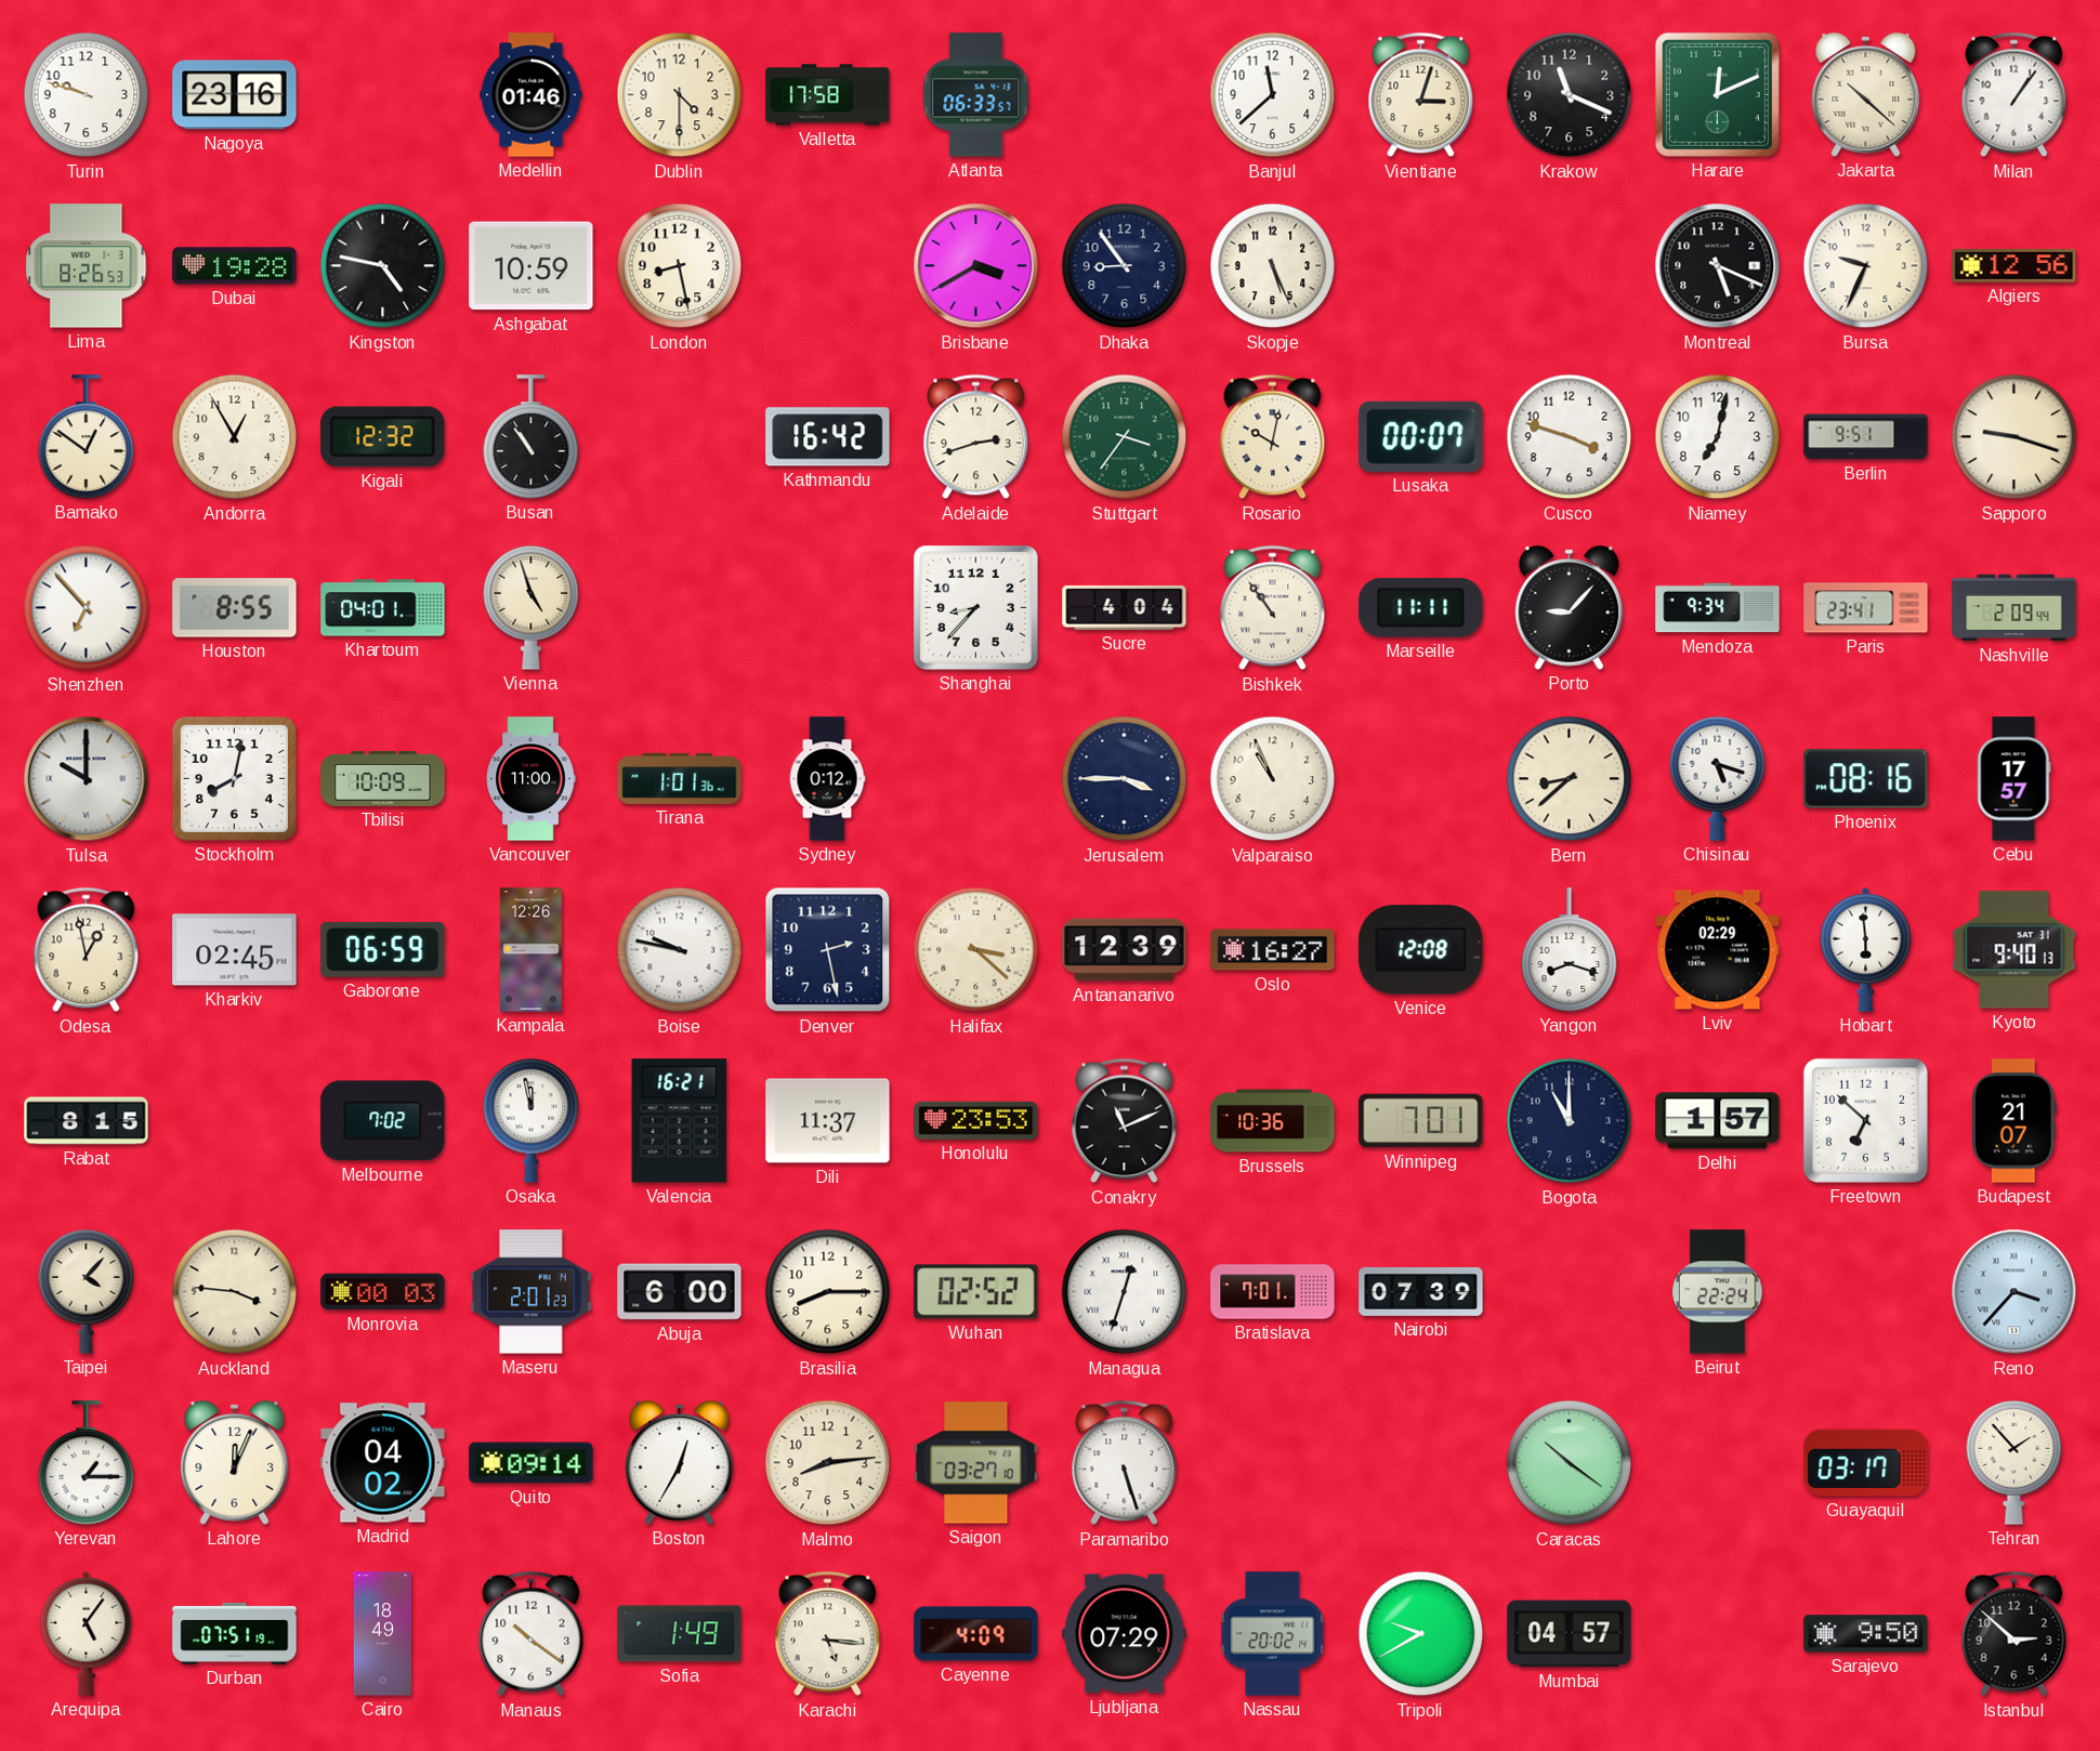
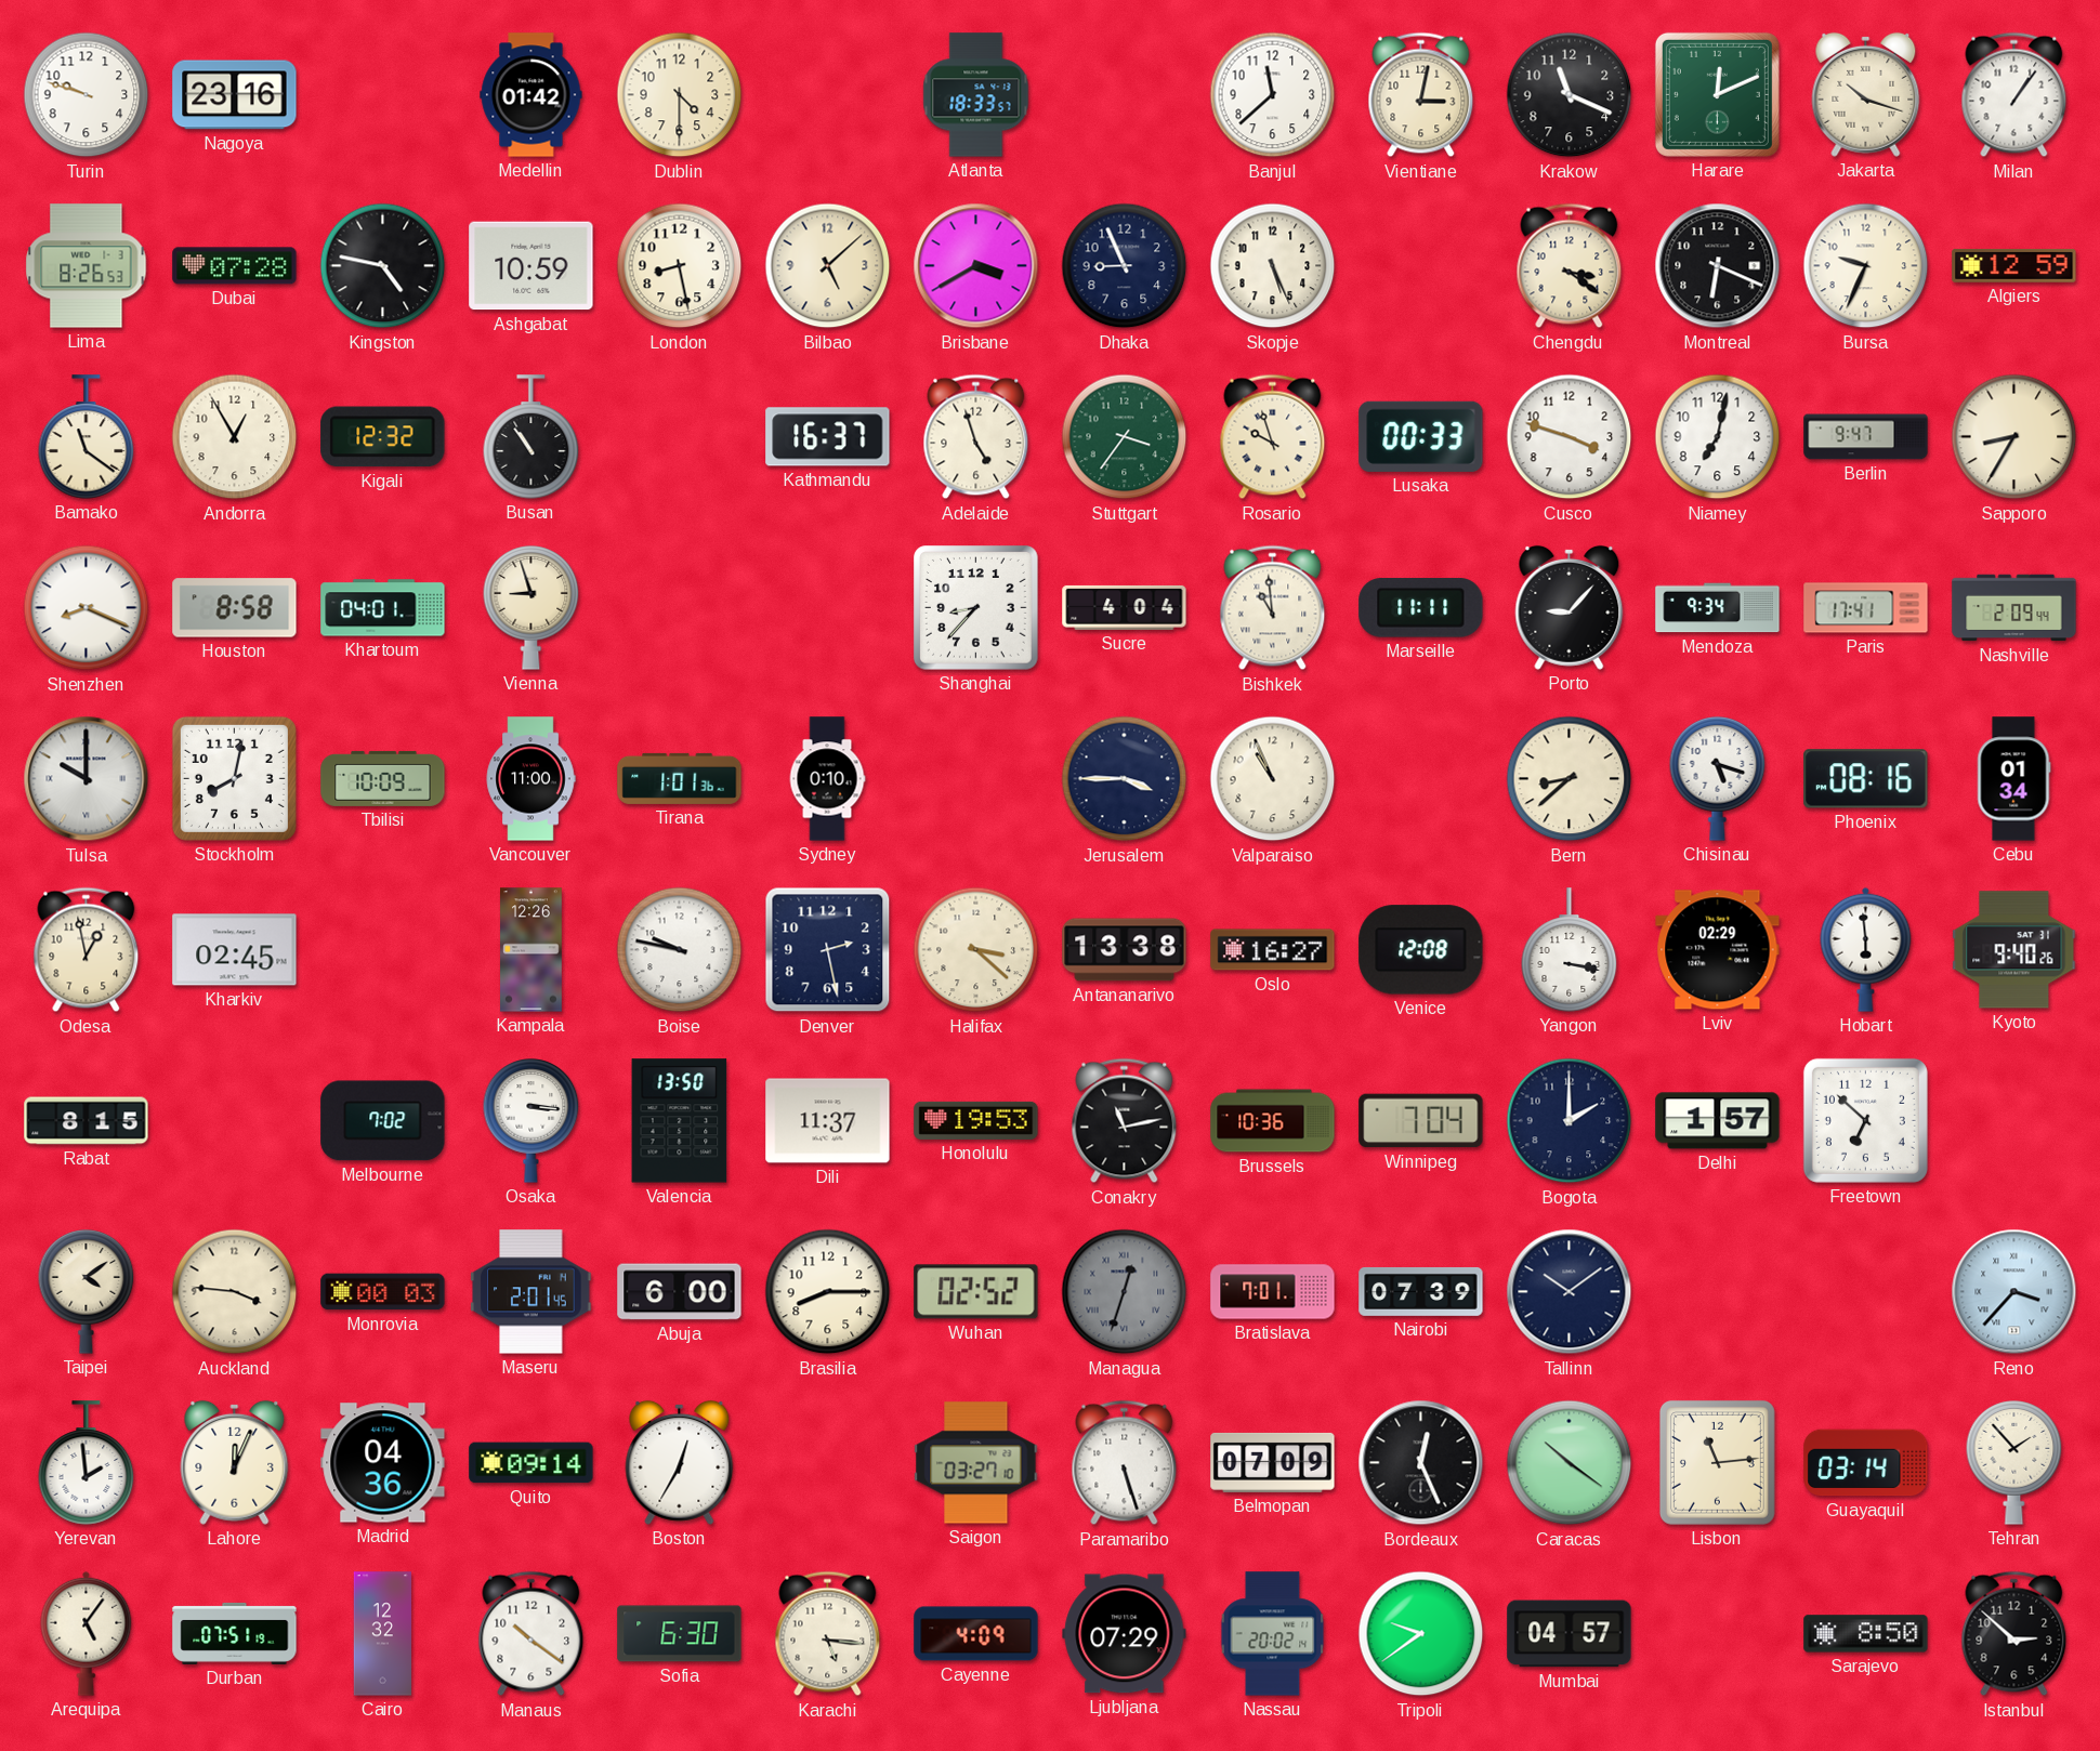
Medellin: 01:46 -> 01:42
Valletta: 17:58 -> none
Atlanta: 06:33 -> 18:33
Vientiane: 3:03 -> 3:02
Jakarta: 10:22 -> 10:18
Dubai: 19:28 -> 07:28
Bilbao: none -> 5:08
Dhaka: 8:54 -> 8:56
Chengdu: none -> 3:21
Montreal: 5:19 -> 6:19
Algiers: 12:56 -> 12:59
Bamako: 12:51 -> 11:21
Kathmandu: 16:42 -> 16:37
Adelaide: 2:42 -> 4:57
Rosario: 10:02 -> 9:57
Lusaka: 00:07 -> 00:33
Berlin: 9:51 -> 9:47
Sapporo: 9:18 -> 8:35
Shenzhen: 6:53 -> 8:19
Houston: 8:55 -> 8:58
Vienna: 4:57 -> 8:57
Bishkek: 10:54 -> 10:59
Paris: 23:41 -> 17:41
Sydney: 0:12 -> 0:10
Cebu: 17:57 -> 01:34
Gaborone: 06:59 -> none
Antananarivo: 12:39 -> 13:38
Yangon: 8:18 -> 3:17
Kyoto: 9:40:13 -> 9:40:26
Osaka: 11:58 -> 3:16
Valencia: 16:21 -> 13:50
Honolulu: 23:53 -> 19:53
Conakry: 11:11 -> 11:13
Winnipeg: 7:01 -> 7:04
Bogota: 11:00 -> 2:00
Budapest: 21:07 -> none
Taipei: 4:07 -> 4:09
Maseru: 2:01:23 -> 2:01:45
Managua dial: white -> grey
Tallinn: none -> 10:09
Beirut: 22:24 -> none
Yerevan: 1:15 -> 1:59
Madrid: 04:02 -> 04:36
Malmo: 8:14 -> none
Belmopan: none -> 07:09
Bordeaux: none -> 12:26
Lisbon: none -> 11:14
Guayaquil: 03:17 -> 03:14
Cairo: 18:49 -> 12:32
Sofia: 1:49 -> 6:30
Tripoli: 9:40 -> 9:39
Sarajevo: 9:50 -> 8:50
